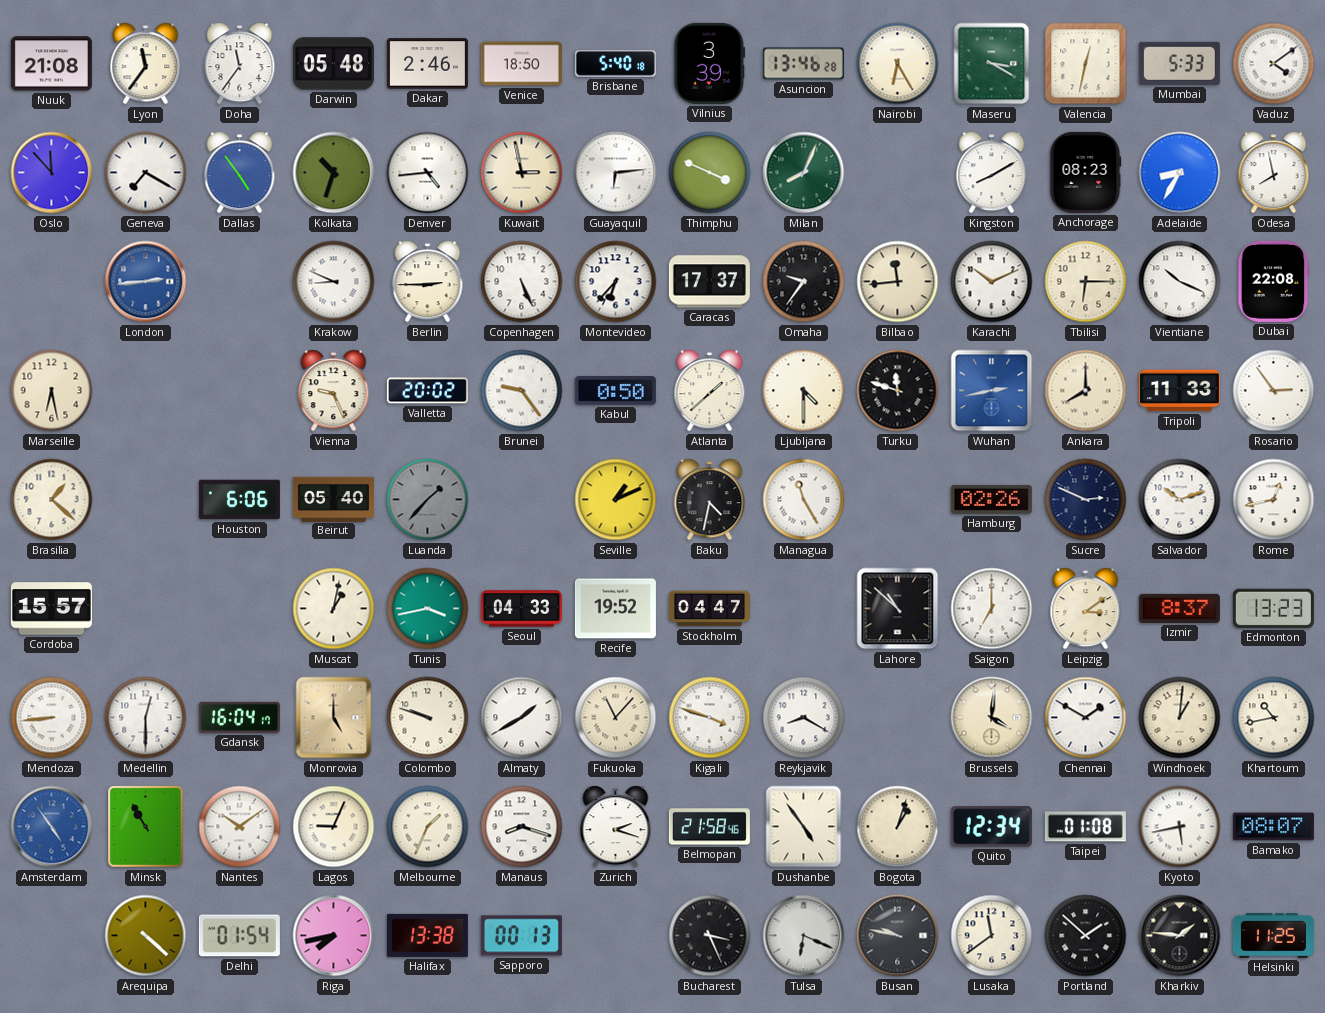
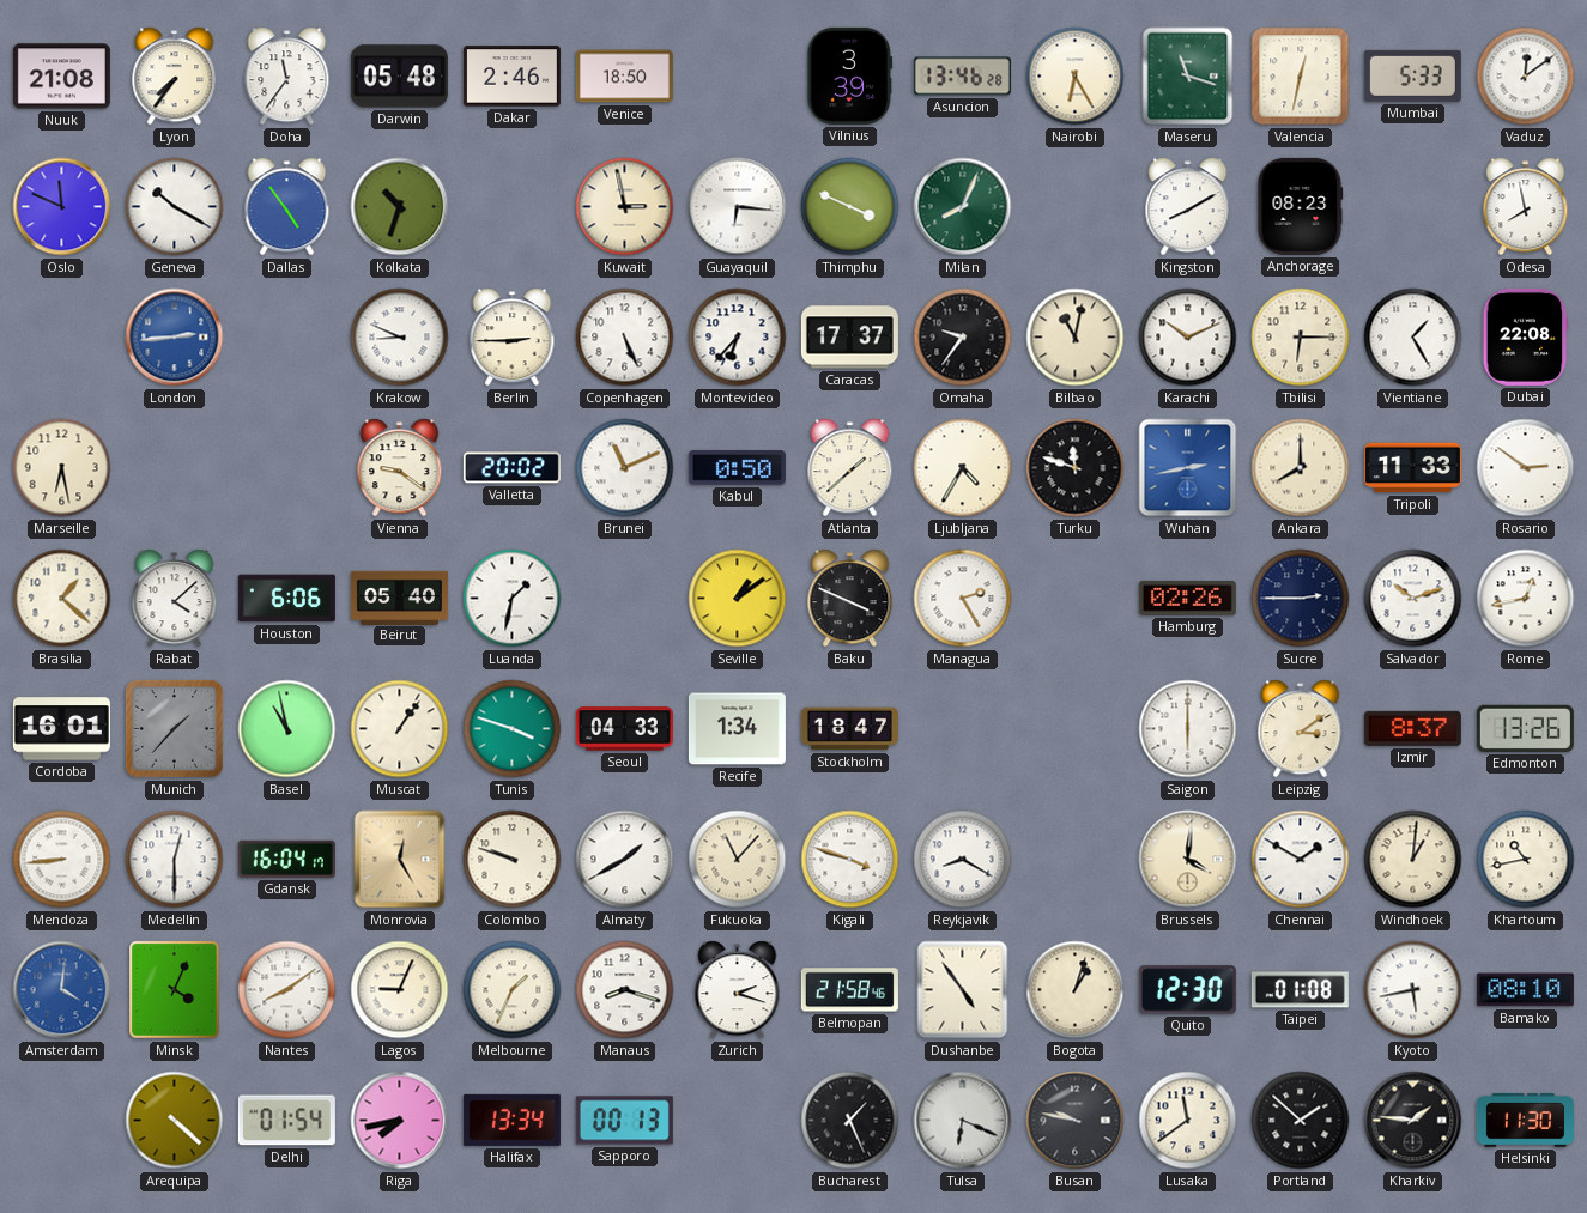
Lyon: 11:36 -> 7:36
Brisbane: 5:40 -> none
Maseru: 3:20 -> 11:18
Vaduz: 4:09 -> 12:09
Oslo: 11:53 -> 11:49
Geneva: 7:20 -> 10:20
Denver: 4:44 -> none
Guayaquil: 6:14 -> 6:16
Adelaide: 8:35 -> none
Bilbao: 11:44 -> 11:02
Vientiane: 10:19 -> 1:25
Vienna: 9:26 -> 9:21
Brunei: 9:24 -> 11:11
Ljubljana: 4:30 -> 4:35
Rosario: 2:54 -> 2:51
Rabat: none -> 4:08
Luanda: 1:37 -> 1:32
Luanda dial: grey -> white
Seville: 1:11 -> 1:09
Baku: 4:32 -> 3:49
Managua: 11:25 -> 2:25
Sucre: 2:49 -> 2:45
Cordoba: 15:57 -> 16:01
Munich: none -> 1:37
Basel: none -> 10:58
Muscat: 1:02 -> 1:06
Tunis: 3:43 -> 3:48
Recife: 19:52 -> 1:34
Stockholm: 04:47 -> 18:47
Lahore: 10:52 -> none
Saigon: 7:00 -> 6:00
Edmonton: 13:23 -> 13:26
Monrovia: 5:00 -> 12:25
Amsterdam: 4:54 -> 4:01
Minsk: 10:55 -> 4:04
Nantes: 10:09 -> 8:09
Quito: 12:34 -> 12:30
Bamako: 08:07 -> 08:10
Halifax: 13:38 -> 13:34
Bucharest: 3:26 -> 1:26
Helsinki: 11:25 -> 11:30
